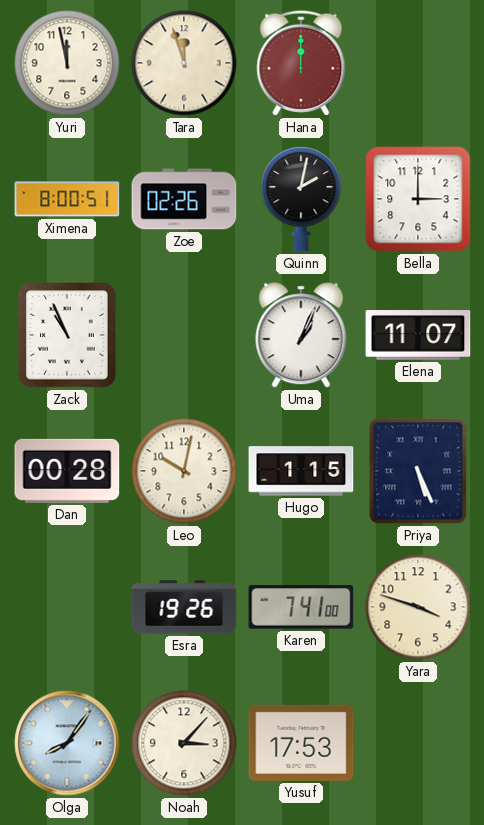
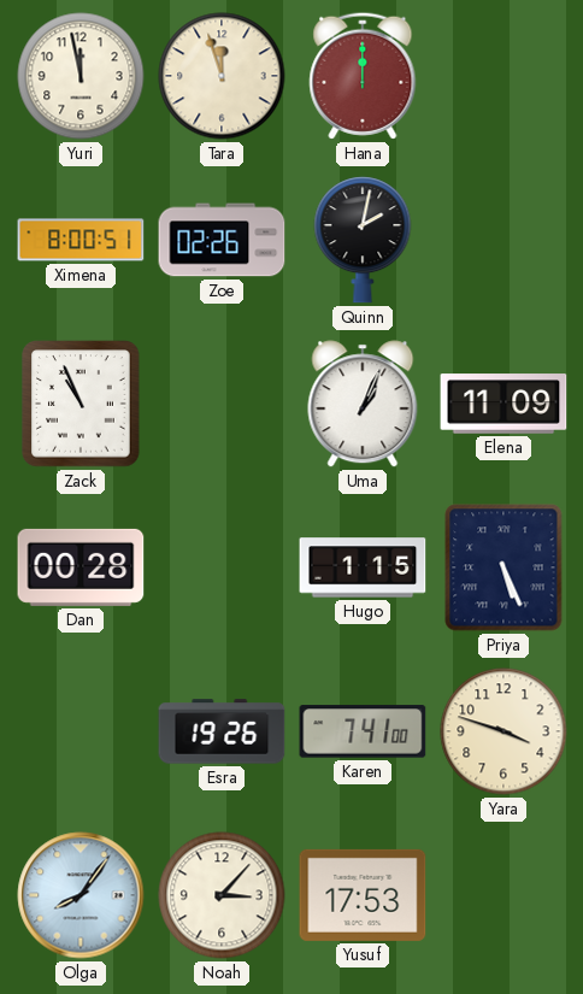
Bella: 3:00 -> none
Elena: 11:07 -> 11:09
Leo: 10:02 -> none
